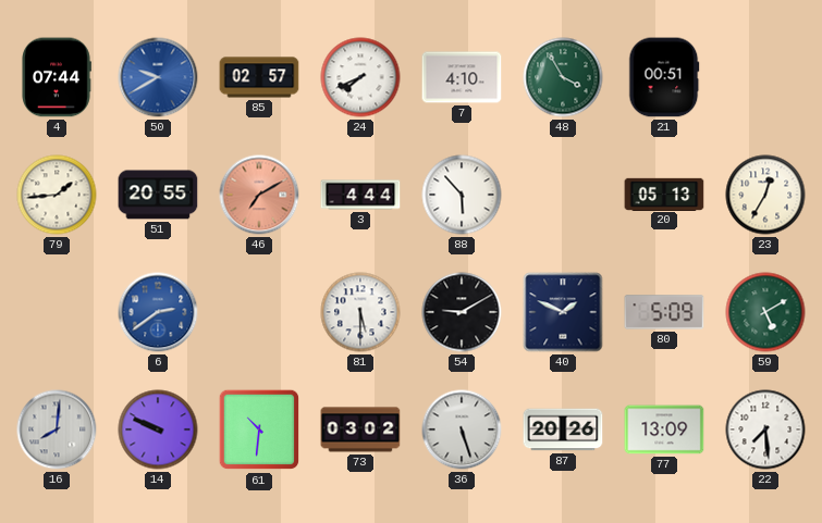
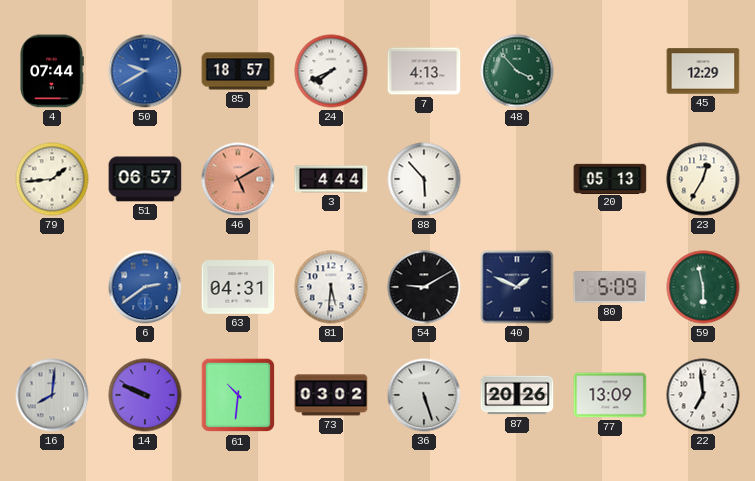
85: 02:57 -> 18:57
7: 4:10 -> 4:13
48: 3:55 -> 3:53
21: 00:51 -> none
45: none -> 12:29
51: 20:55 -> 06:57
46: 7:10 -> 5:10
63: none -> 04:31
81: 5:30 -> 5:31
59: 5:10 -> 5:58
22: 7:29 -> 6:59
